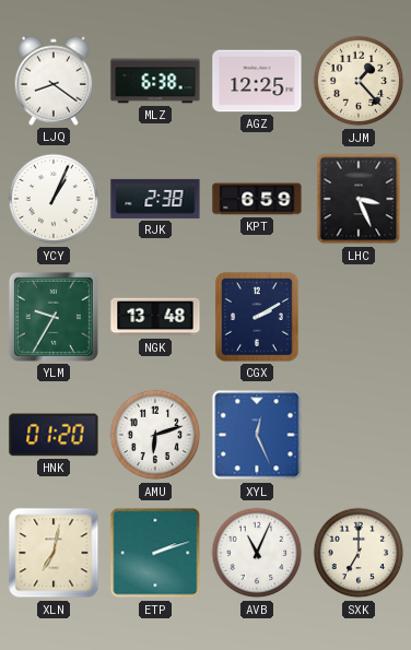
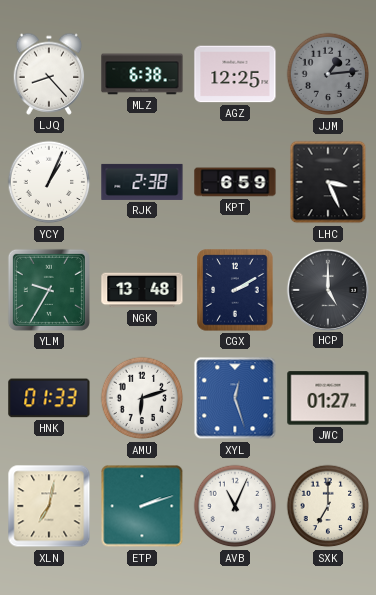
LJQ: 8:21 -> 8:23
JJM: 1:23 -> 1:14
JJM dial: cream -> grey
HCP: none -> 5:00
HNK: 01:20 -> 01:33
XYL: 12:26 -> 12:27
JWC: none -> 01:27
